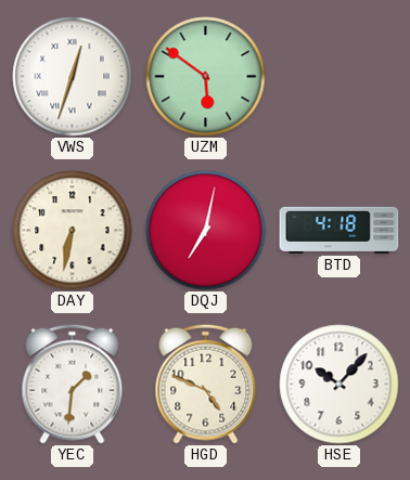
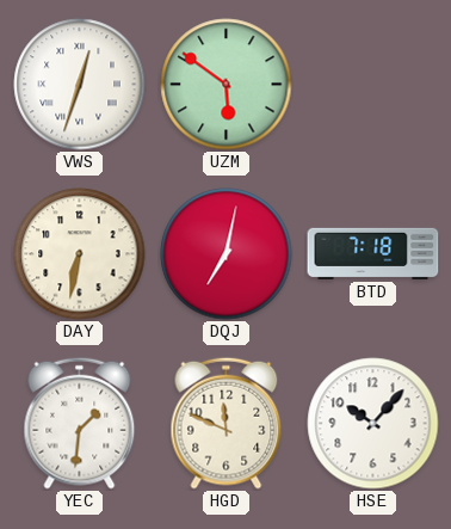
BTD: 4:18 -> 7:18
HGD: 4:49 -> 11:49
